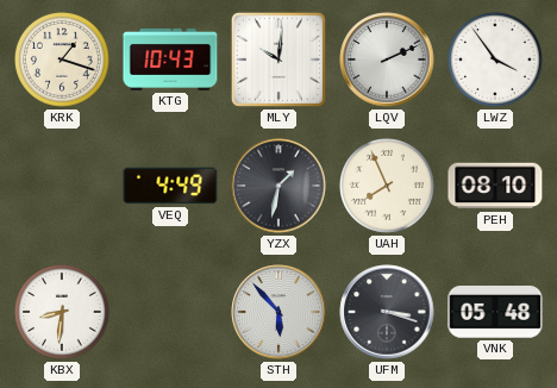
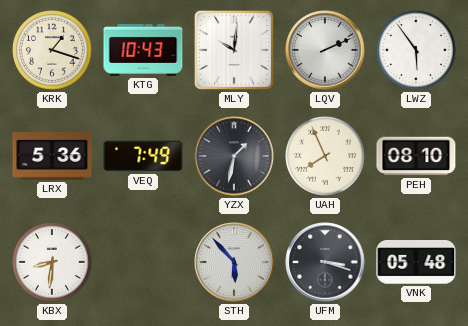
LWZ: 3:54 -> 5:54
LRX: none -> 5:36
VEQ: 4:49 -> 7:49
